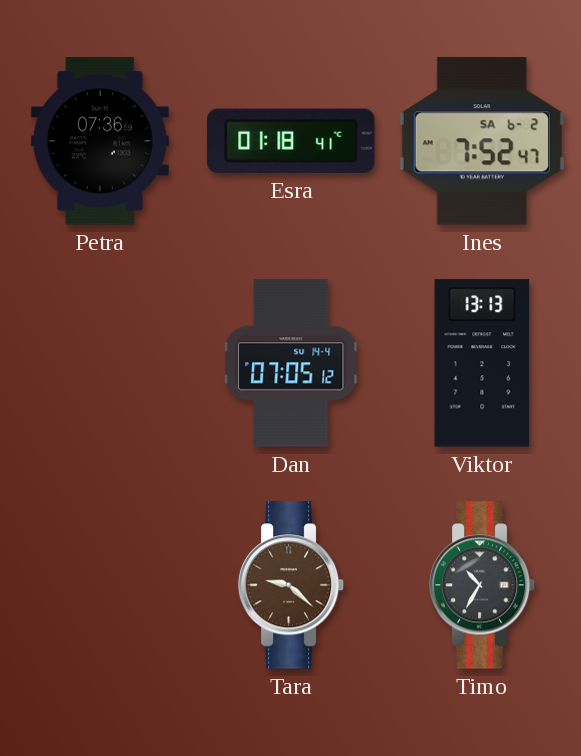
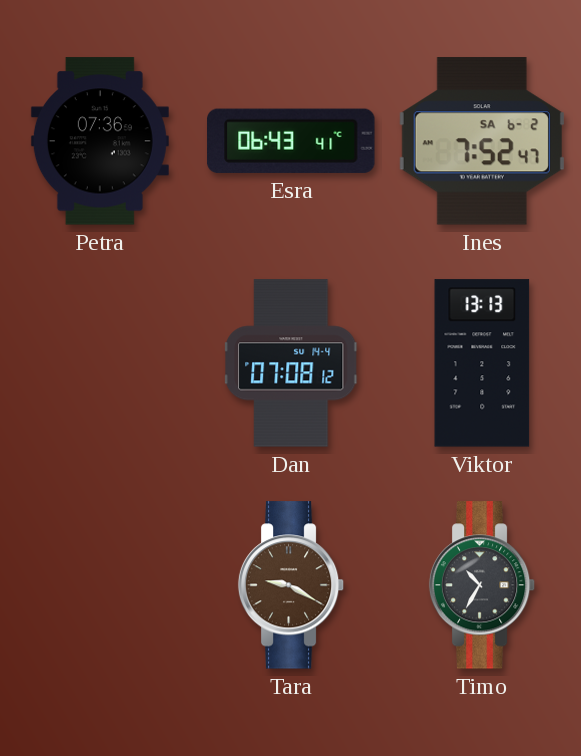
Esra: 01:18 -> 06:43
Dan: 07:05 -> 07:08
Tara: 9:22 -> 9:20
